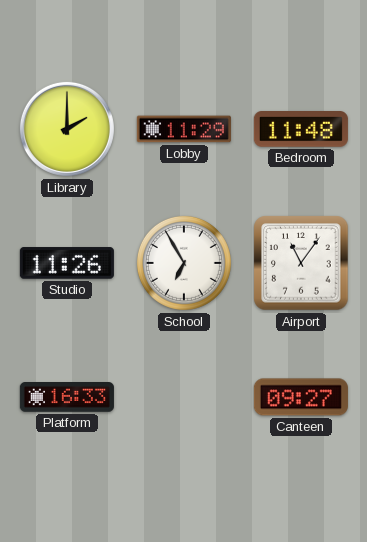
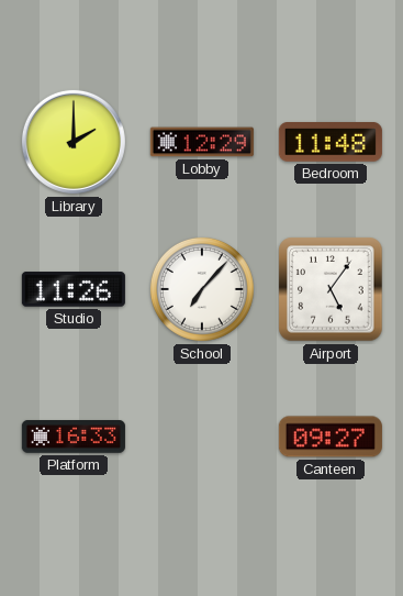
Lobby: 11:29 -> 12:29
School: 6:55 -> 7:07
Airport: 11:06 -> 5:06
